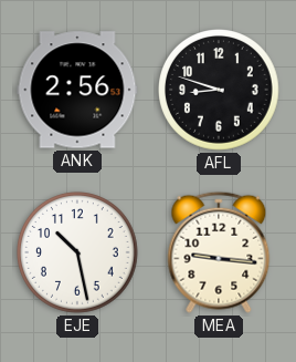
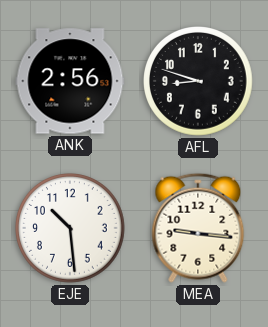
EJE: 10:28 -> 10:29
